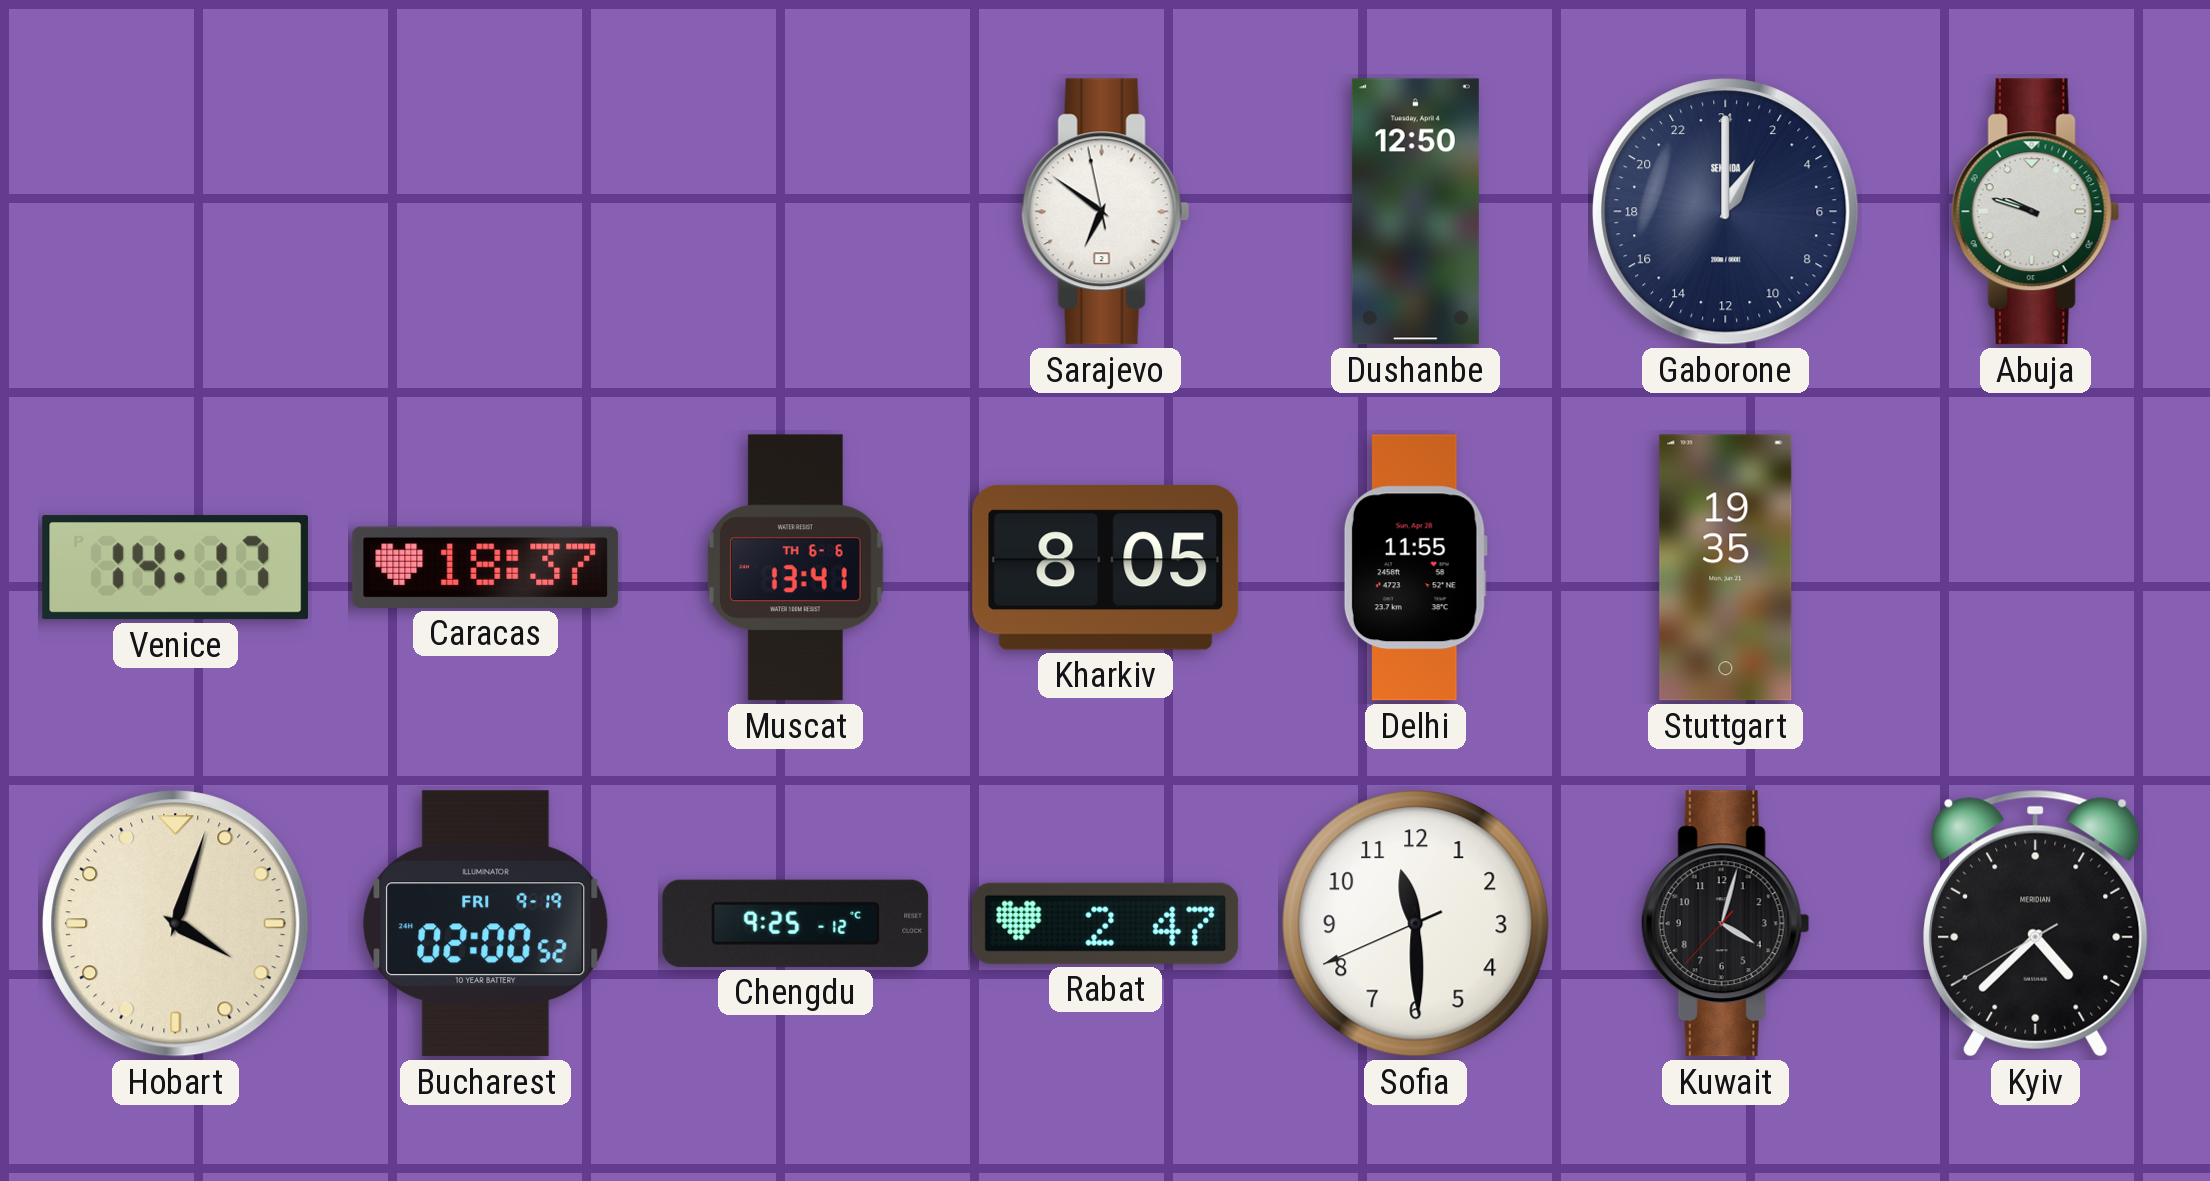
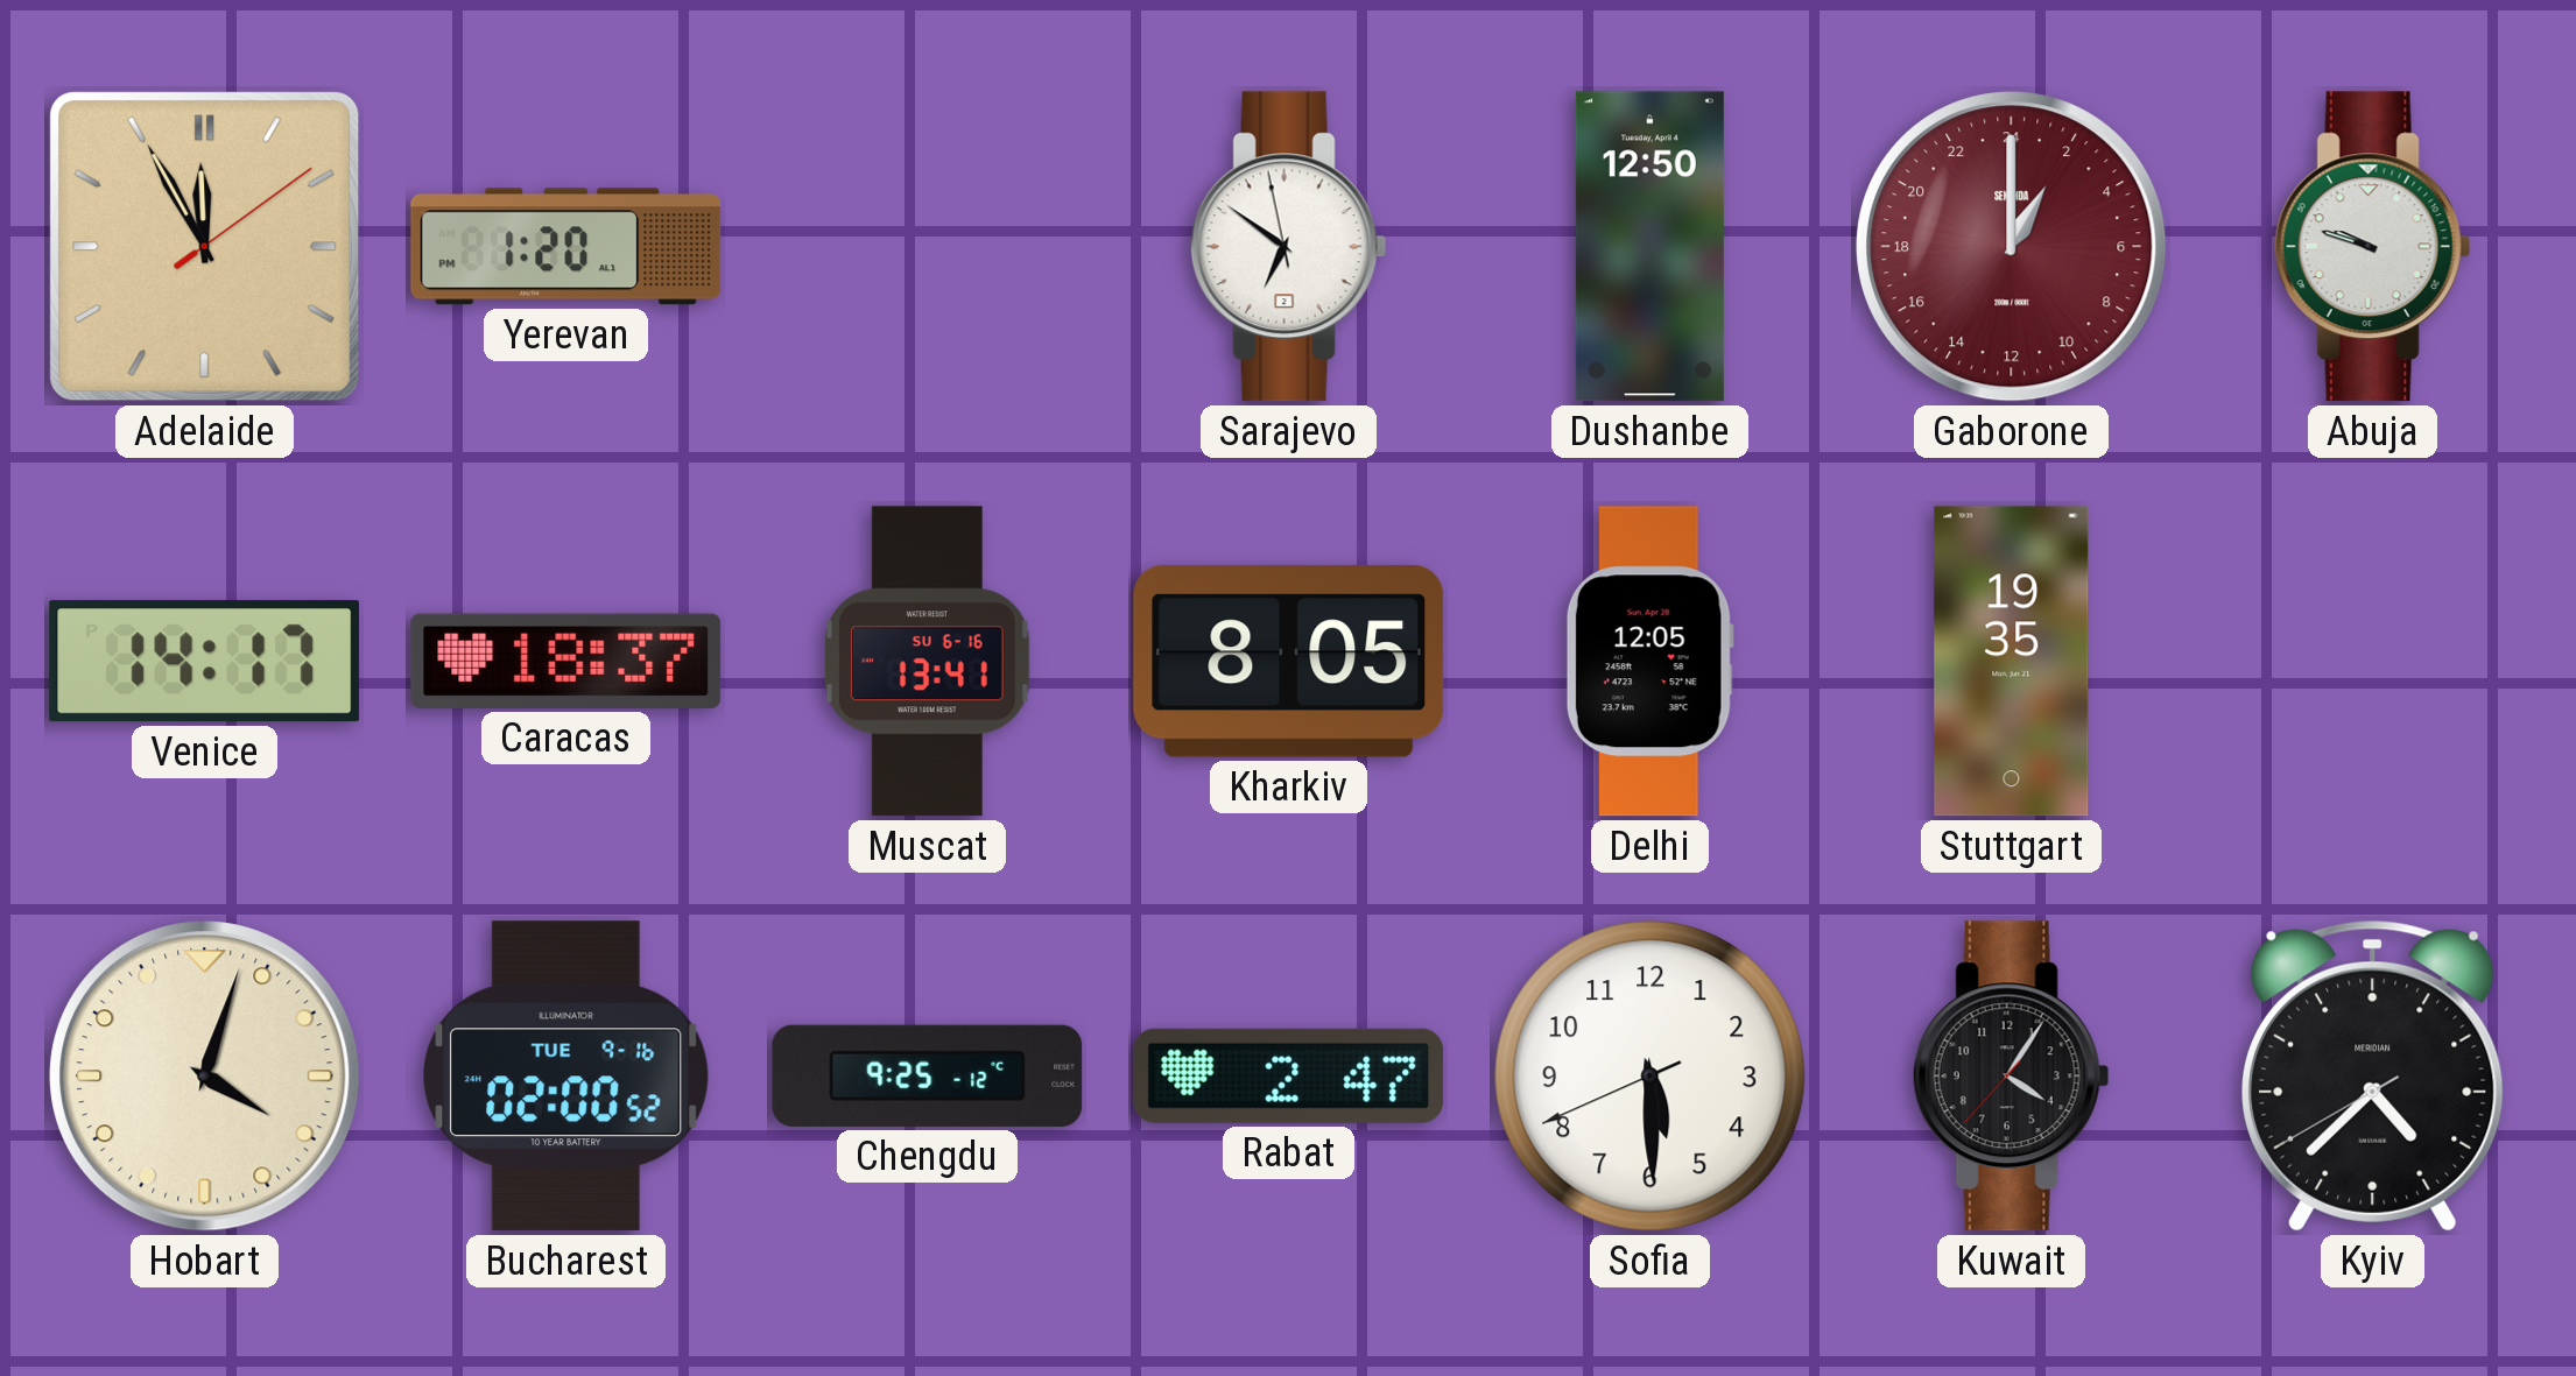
Adelaide: none -> 11:55
Yerevan: none -> 1:20
Gaborone dial: navy -> burgundy
Muscat date: TH 6-6 -> SU 6-16
Delhi: 11:55 -> 12:05
Bucharest date: FRI 9-19 -> TUE 9-16
Sofia: 11:29 -> 5:29
Kuwait: 4:02 -> 4:05
